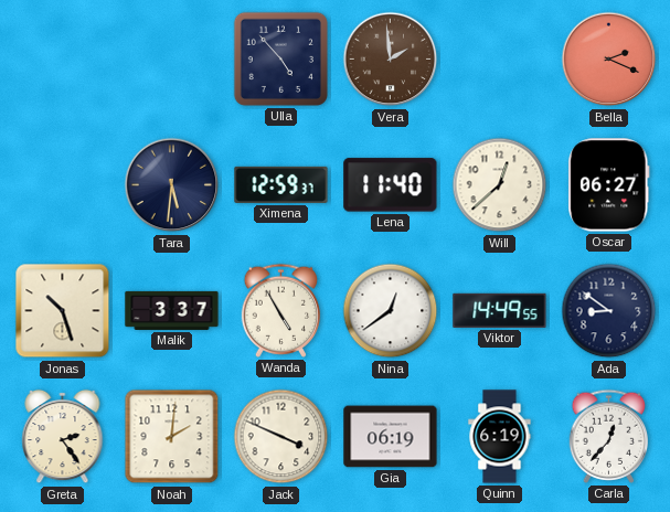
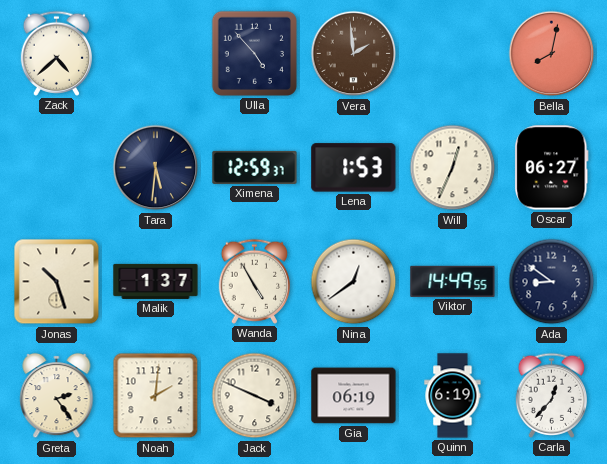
Zack: none -> 4:38
Bella: 2:19 -> 8:02
Lena: 11:40 -> 1:53
Will: 12:38 -> 12:34
Malik: 3:37 -> 1:37
